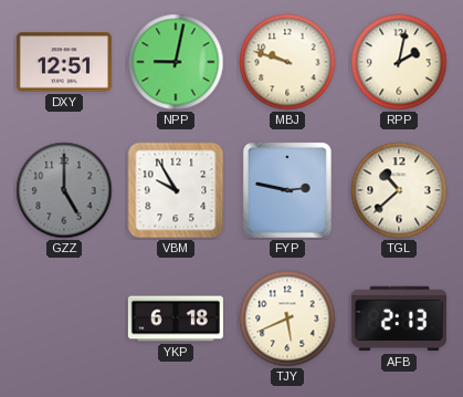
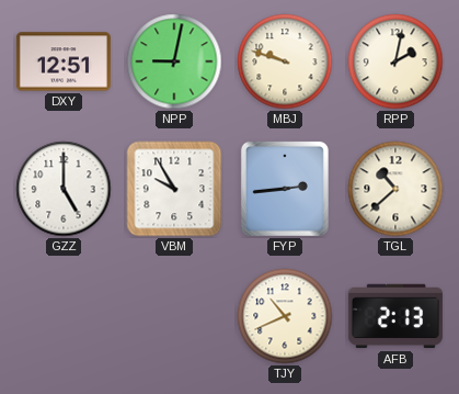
GZZ dial: grey -> white
FYP: 2:47 -> 2:44
YKP: 6:18 -> none
TJY: 5:41 -> 10:41
